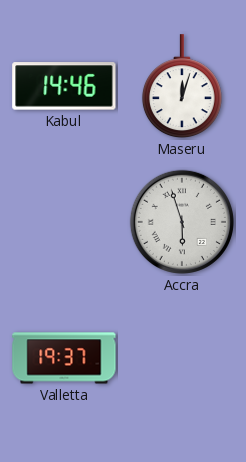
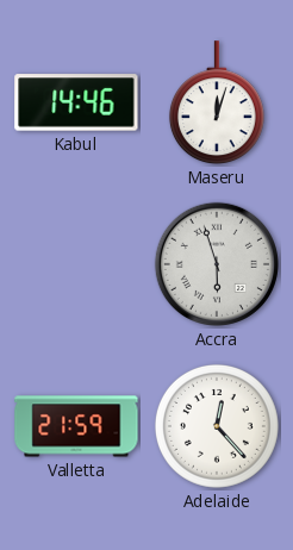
Valletta: 19:37 -> 21:59
Adelaide: none -> 12:23
